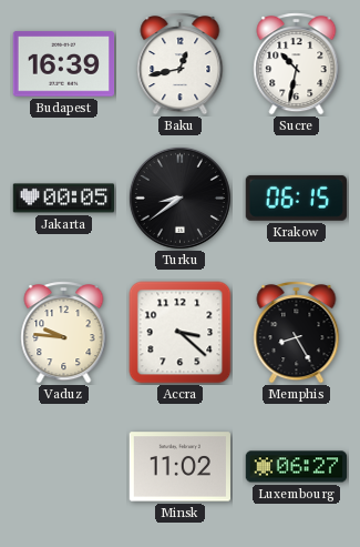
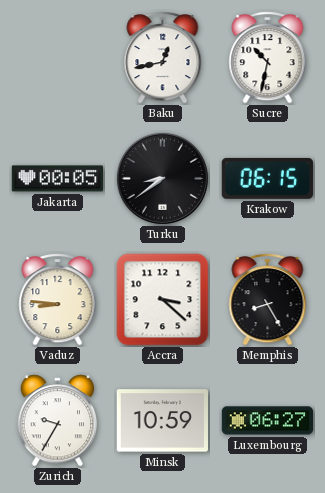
Budapest: 16:39 -> none
Vaduz: 9:46 -> 8:46
Zurich: none -> 9:35
Minsk: 11:02 -> 10:59
